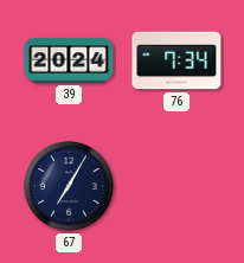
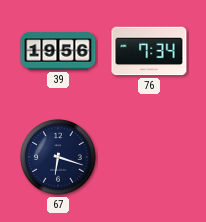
39: 20:24 -> 19:56
67: 7:05 -> 6:18
